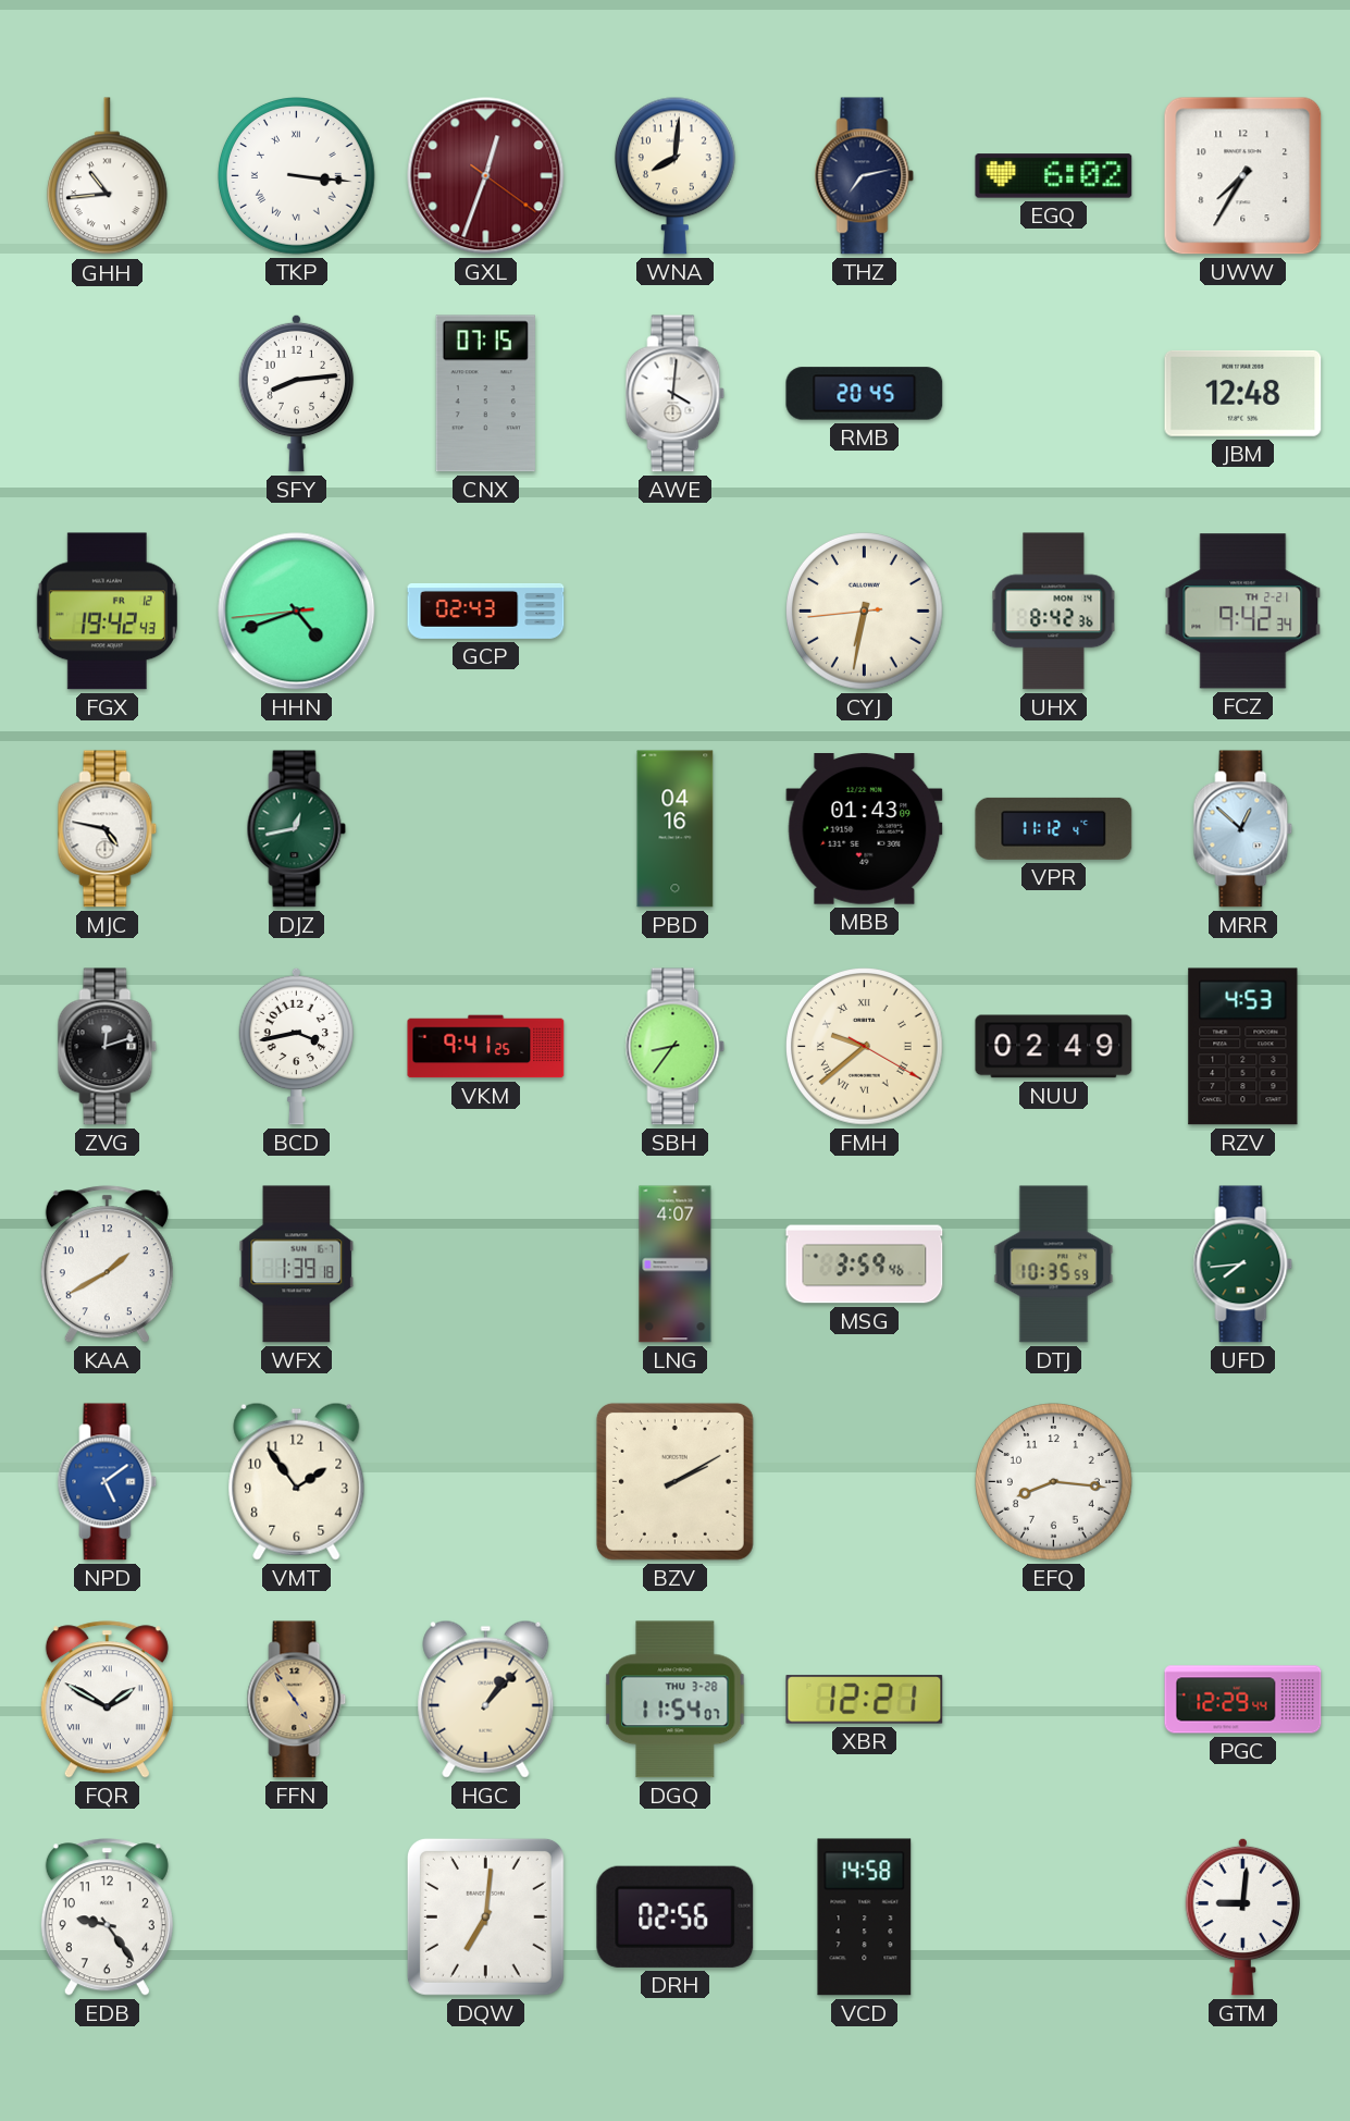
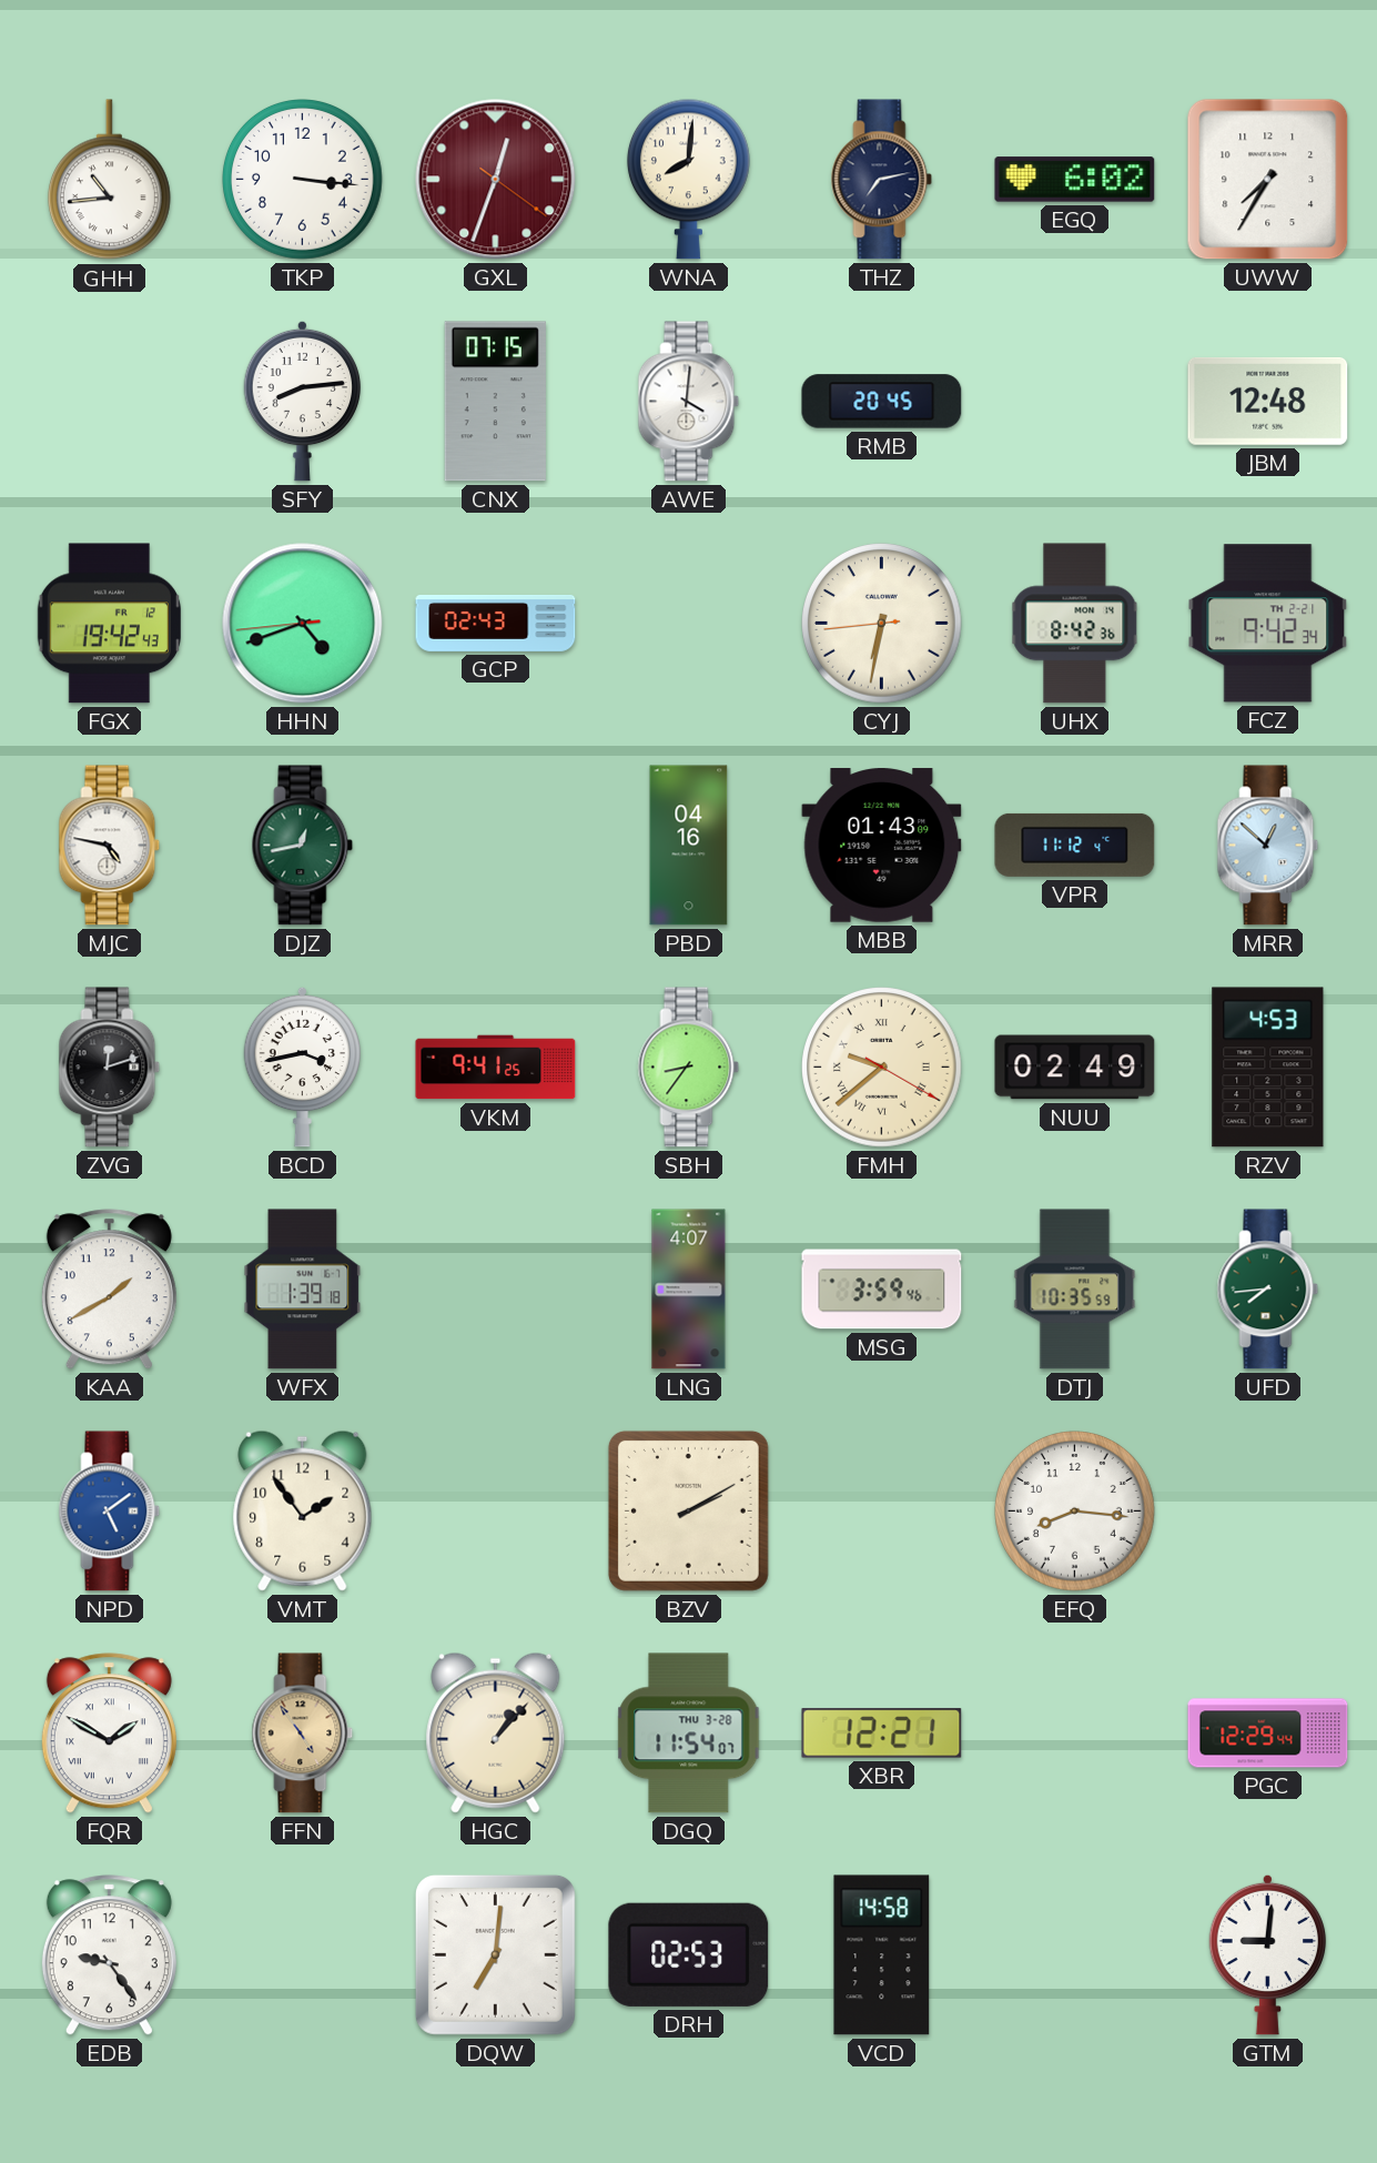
TKP numerals: Roman -> Arabic
DRH: 02:56 -> 02:53
